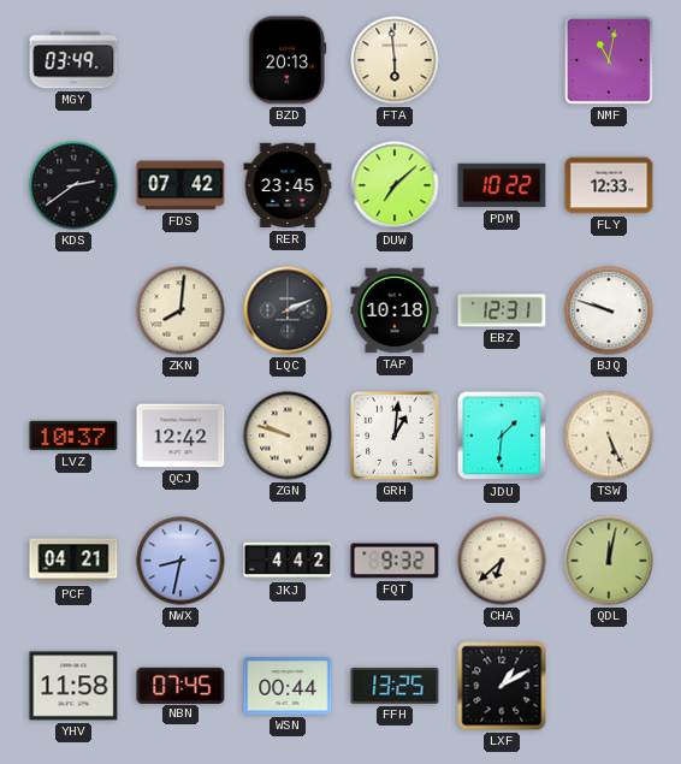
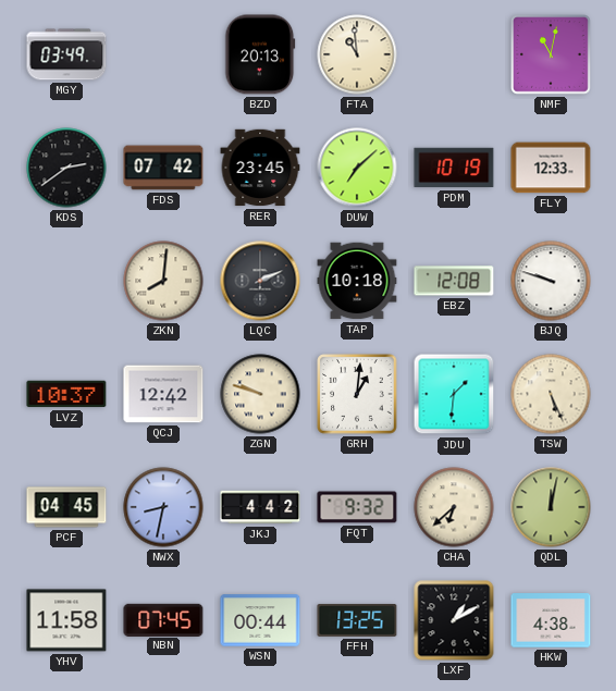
FTA: 5:59 -> 10:59
PDM: 10:22 -> 10:19
EBZ: 12:31 -> 12:08
PCF: 04:21 -> 04:45
HKW: none -> 4:38
